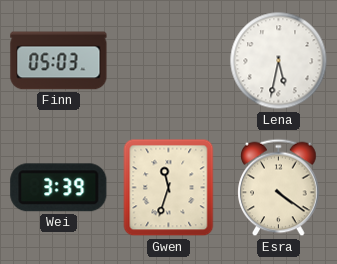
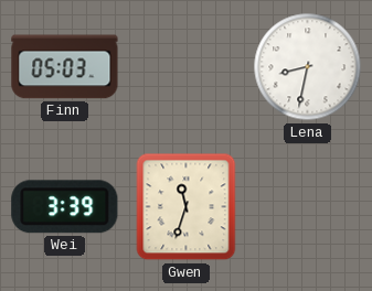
Lena: 5:32 -> 8:32
Esra: 4:21 -> none
